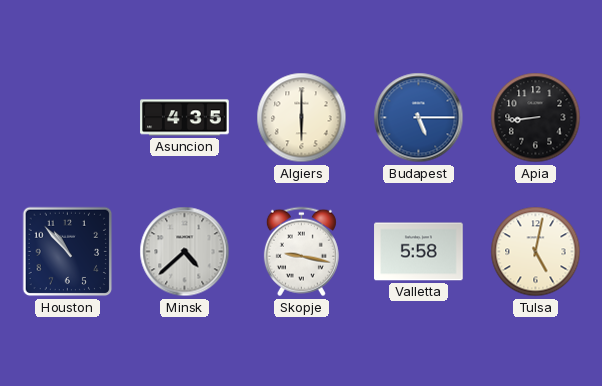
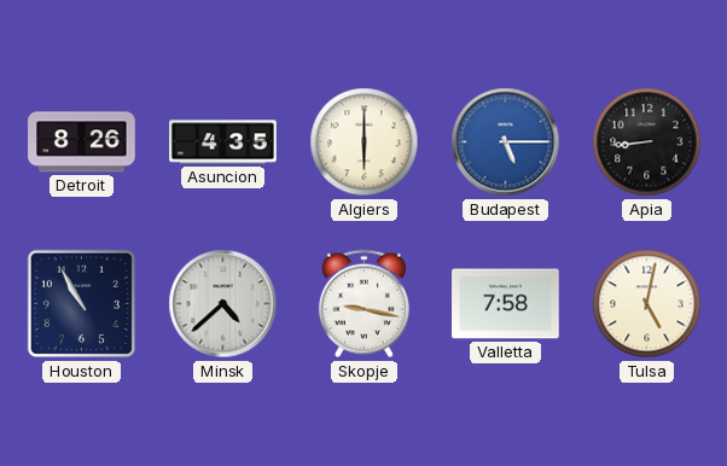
Detroit: none -> 8:26
Houston: 10:53 -> 10:55
Valletta: 5:58 -> 7:58
